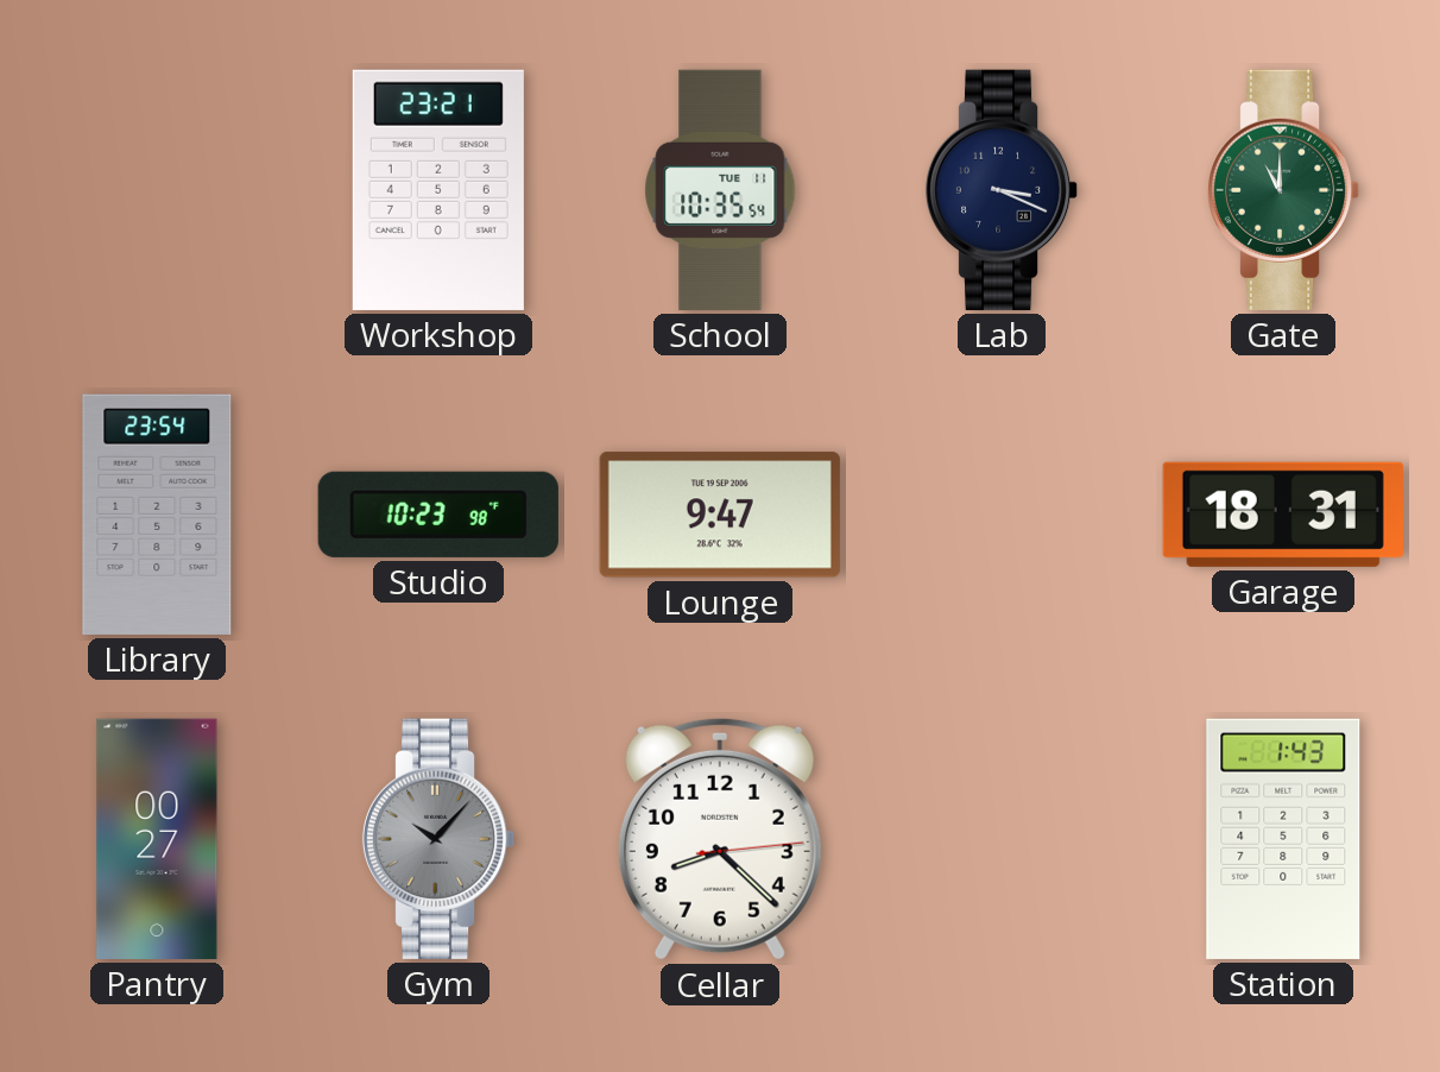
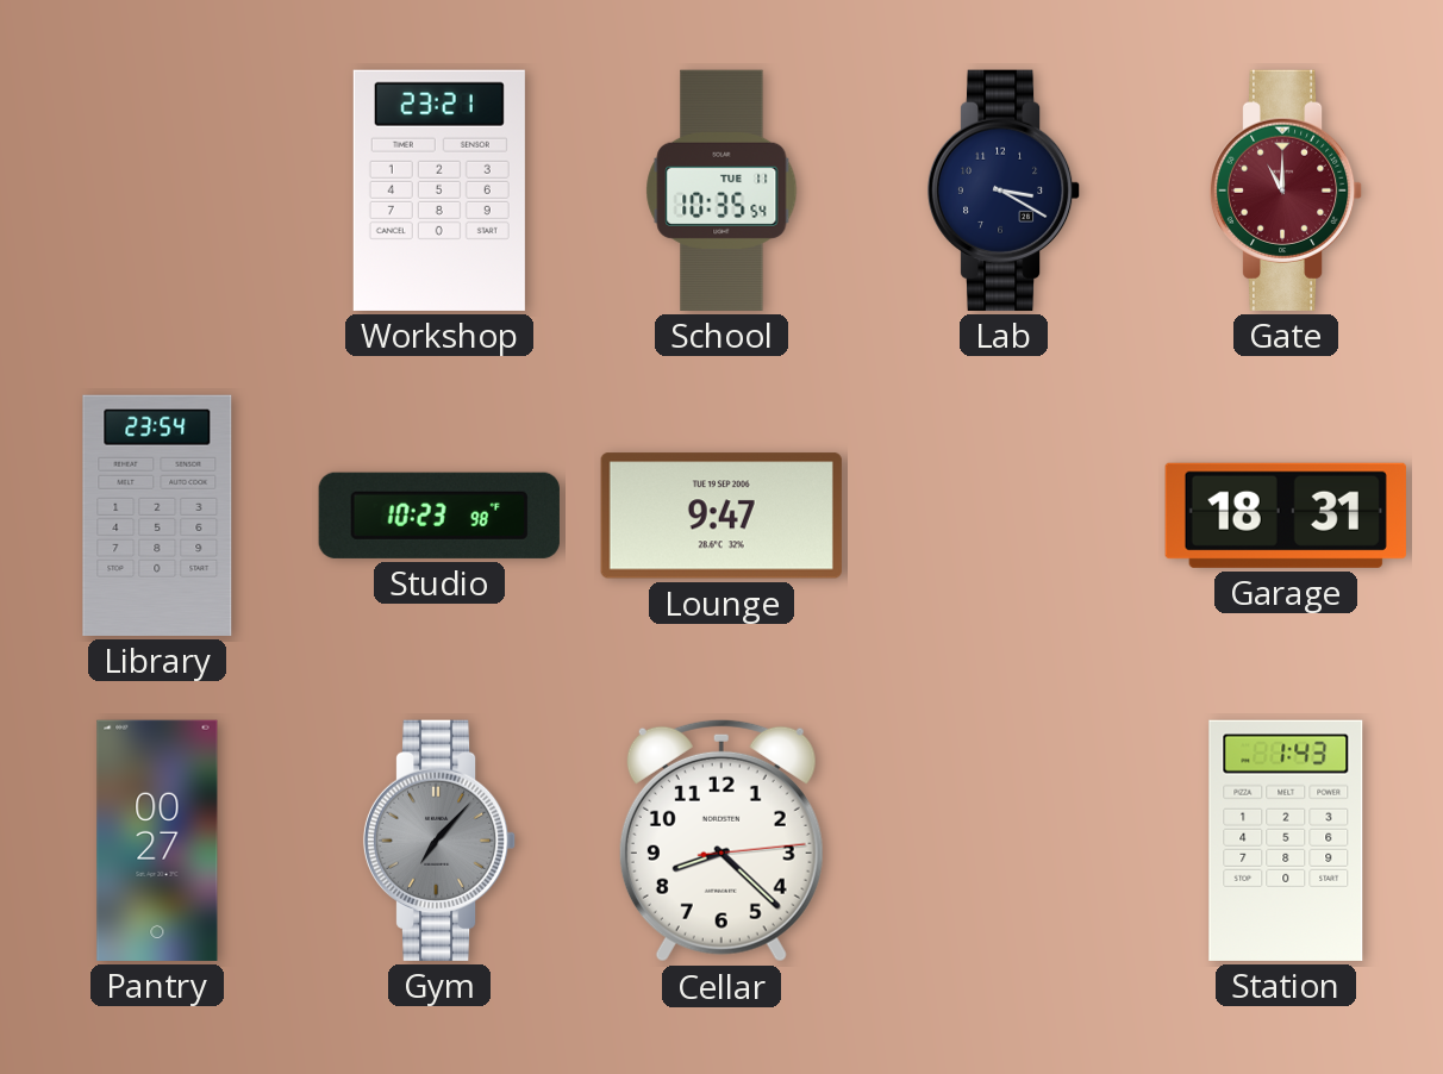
Lab: 3:19 -> 3:20
Gate dial: green -> burgundy
Gym: 10:07 -> 7:07
